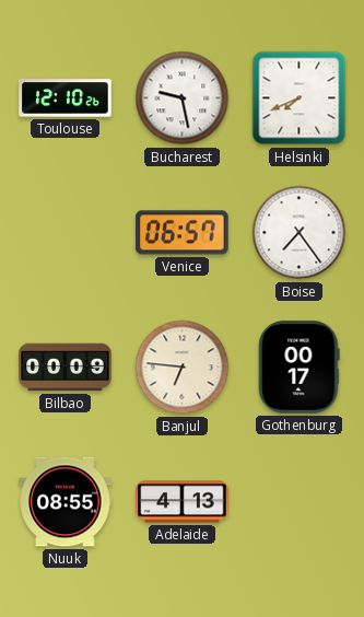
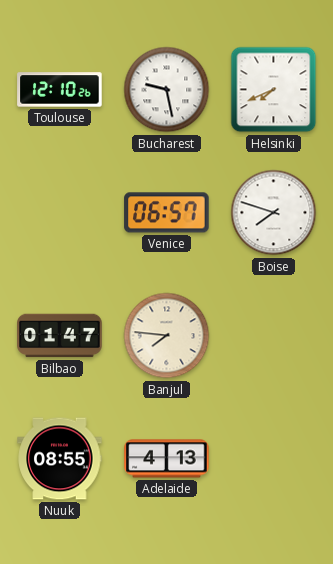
Boise: 7:24 -> 7:48
Bilbao: 00:09 -> 01:47
Banjul: 6:46 -> 7:46
Gothenburg: 00:17 -> none
